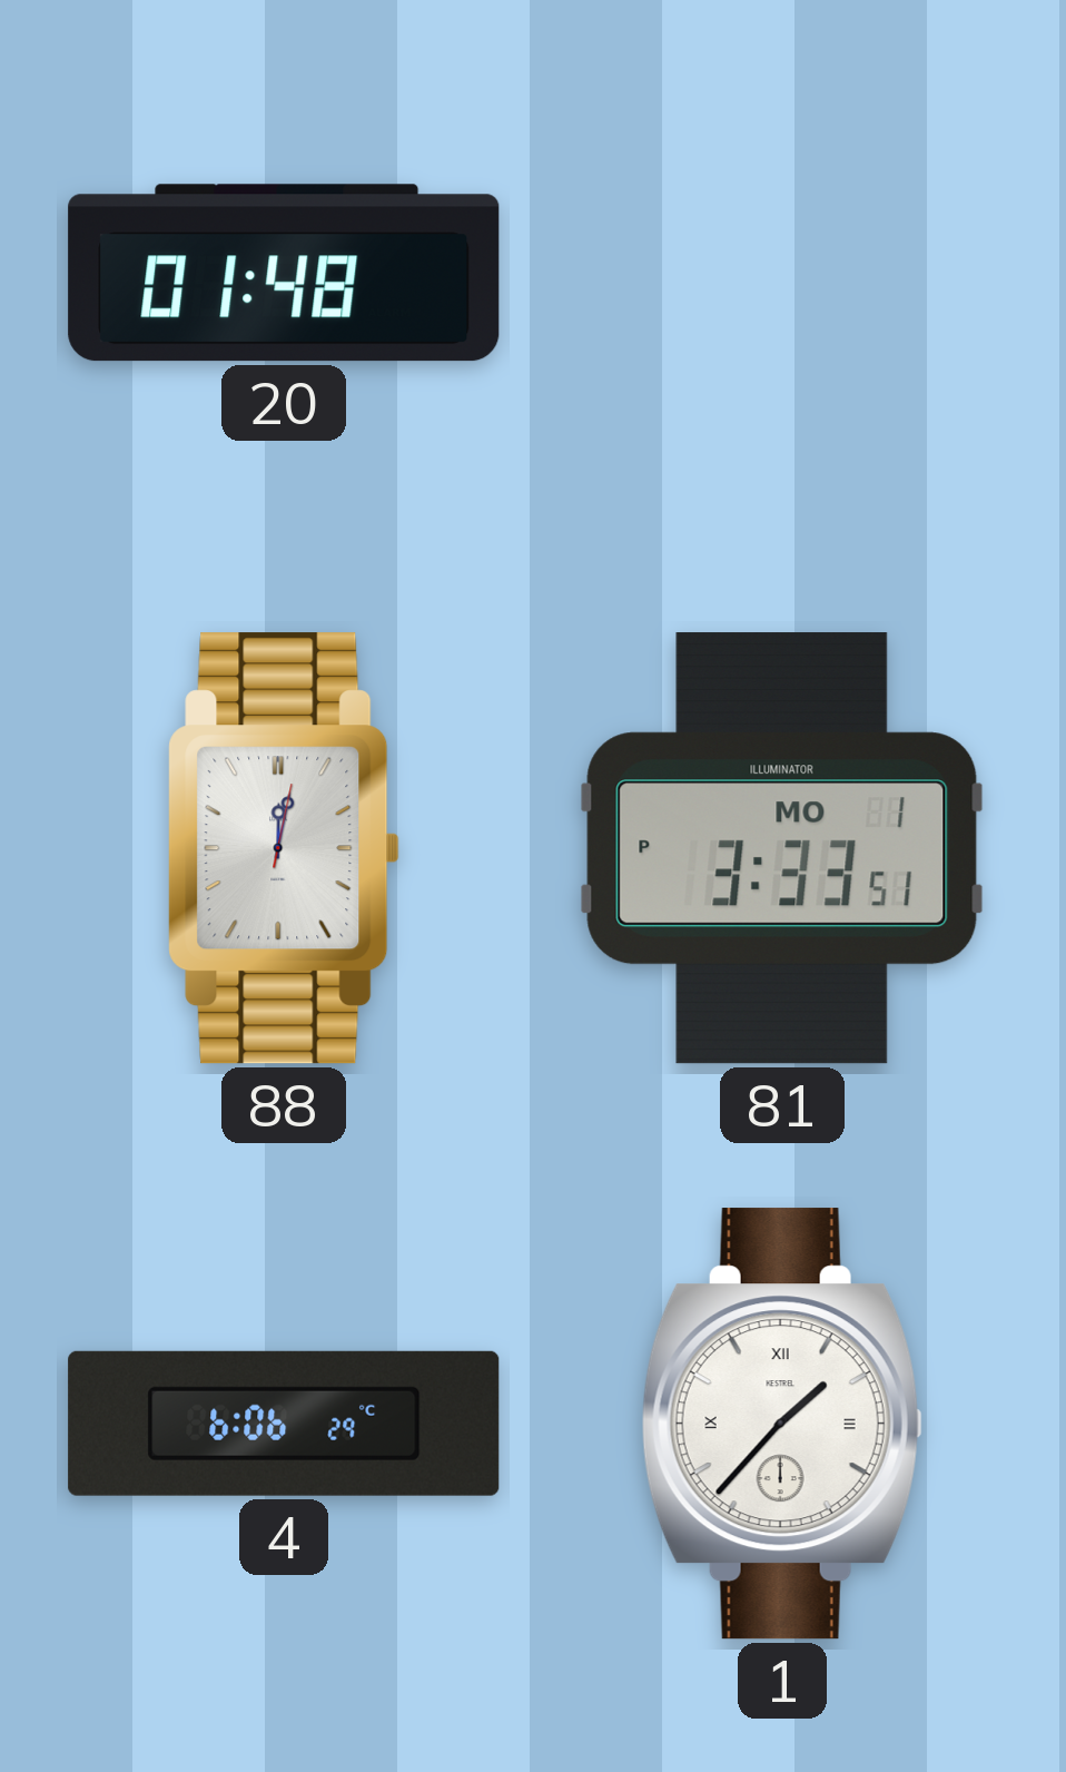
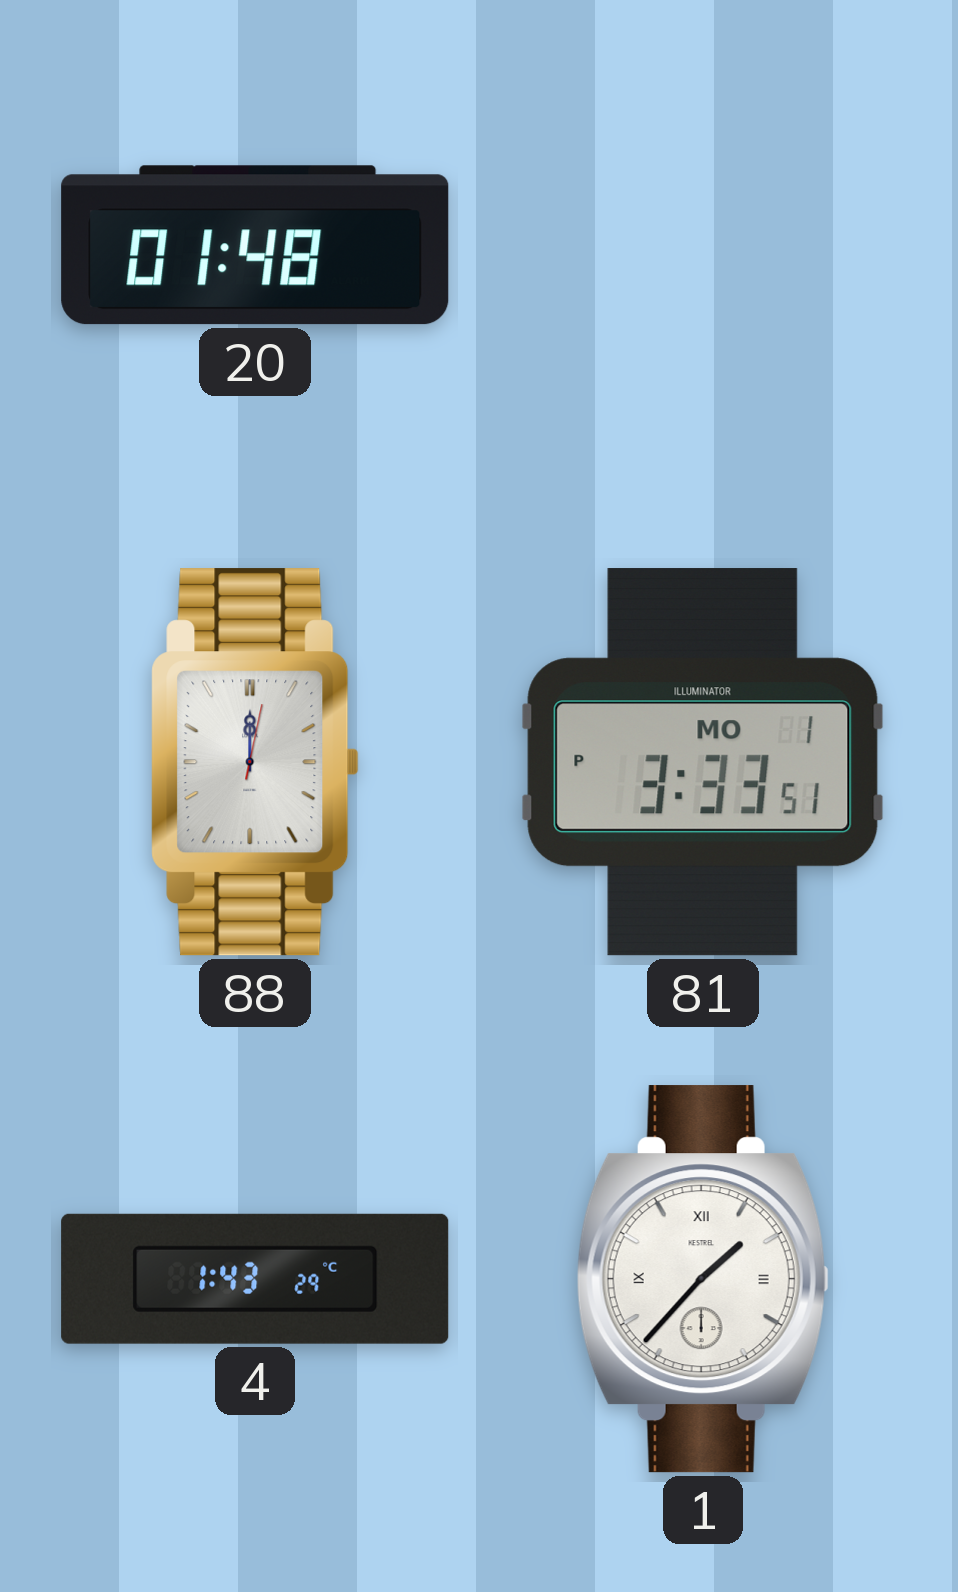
88: 12:02 -> 12:00
4: 6:06 -> 1:43
